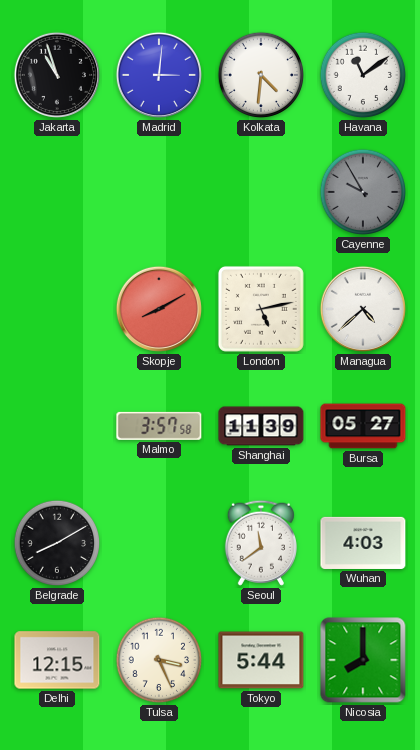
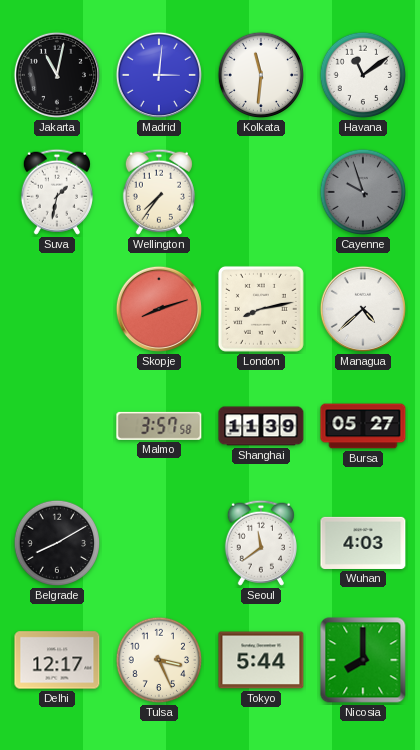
Jakarta: 10:57 -> 11:02
Kolkata: 4:31 -> 11:31
Suva: none -> 1:32
Wellington: none -> 7:36
Cayenne: 9:55 -> 9:57
Skopje: 8:10 -> 8:12
London: 5:13 -> 8:13
Delhi: 12:15 -> 12:17
